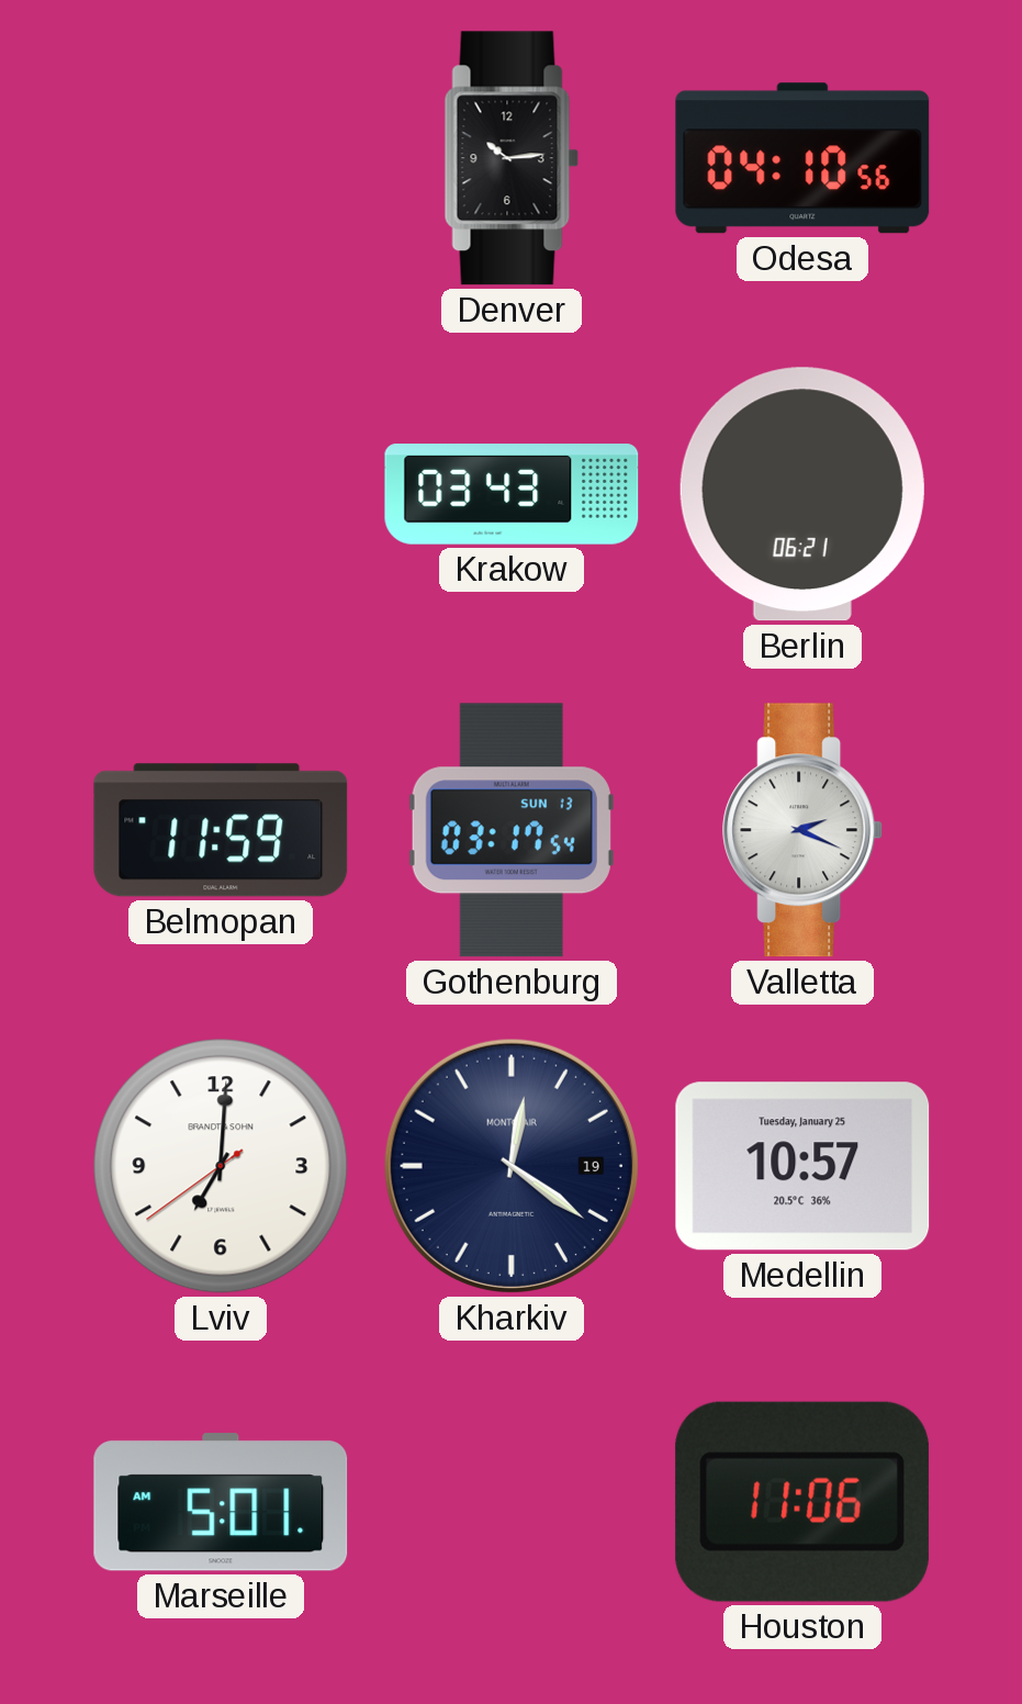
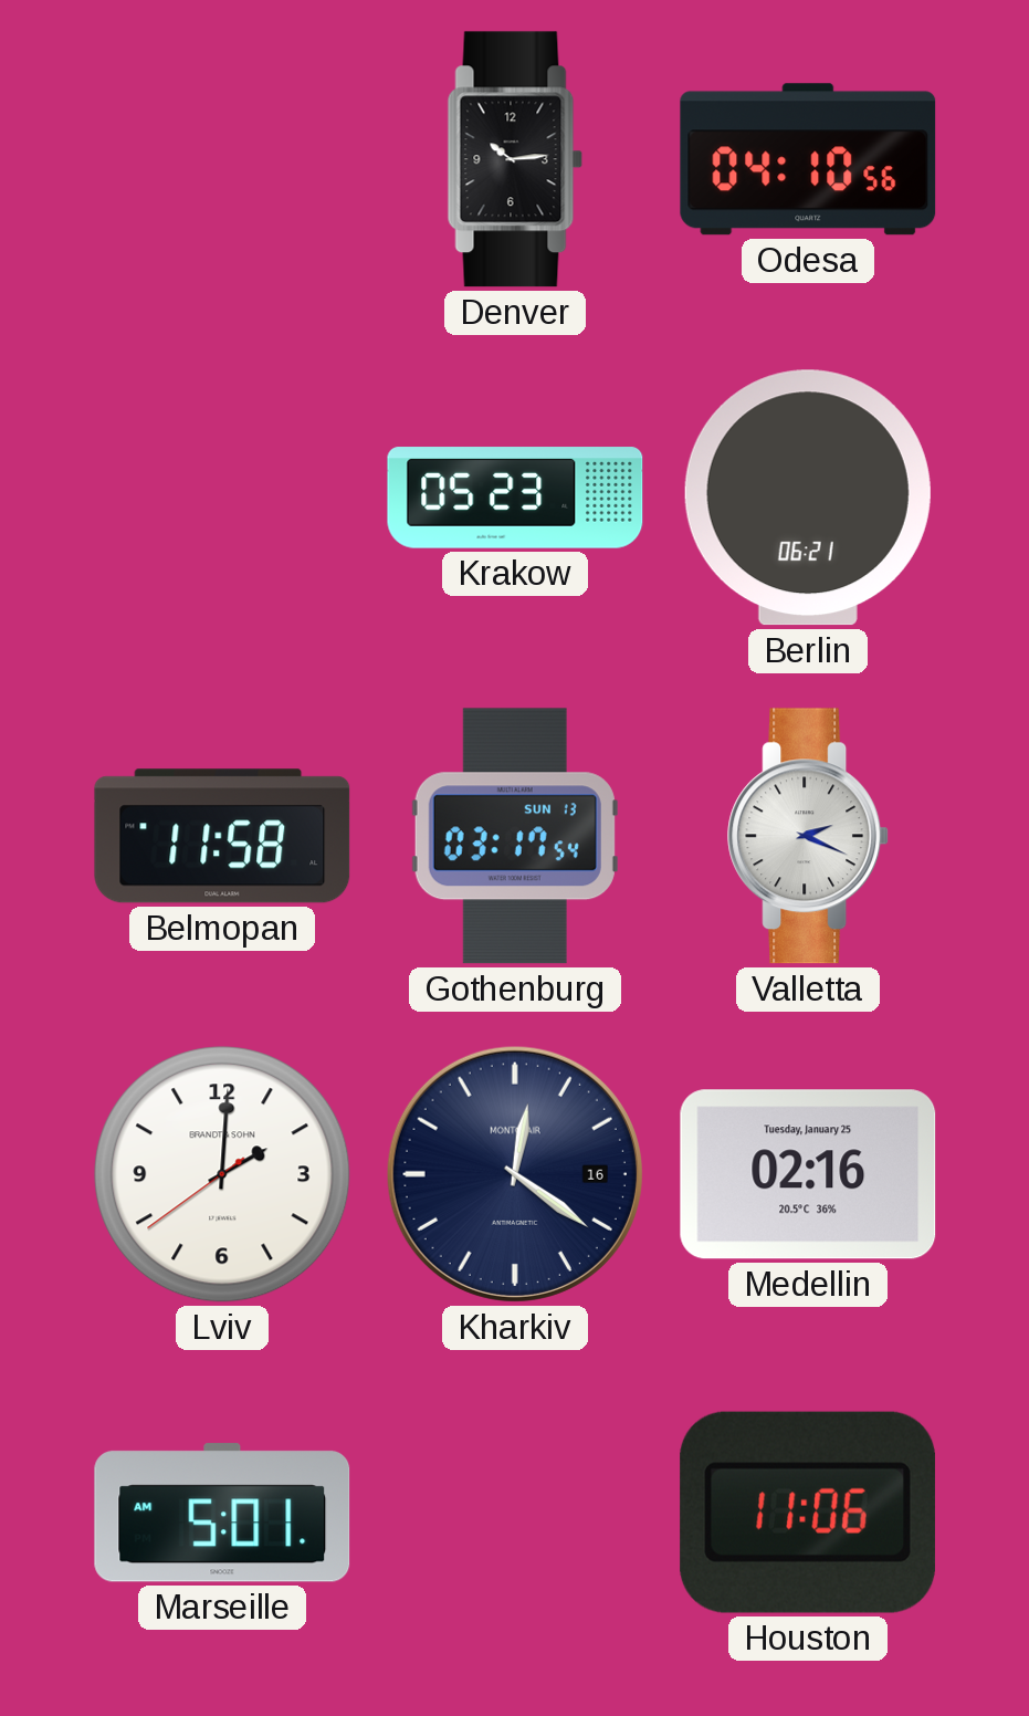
Krakow: 03:43 -> 05:23
Belmopan: 11:59 -> 11:58
Lviv: 7:00 -> 2:00
Kharkiv date: 19 -> 16
Medellin: 10:57 -> 02:16
